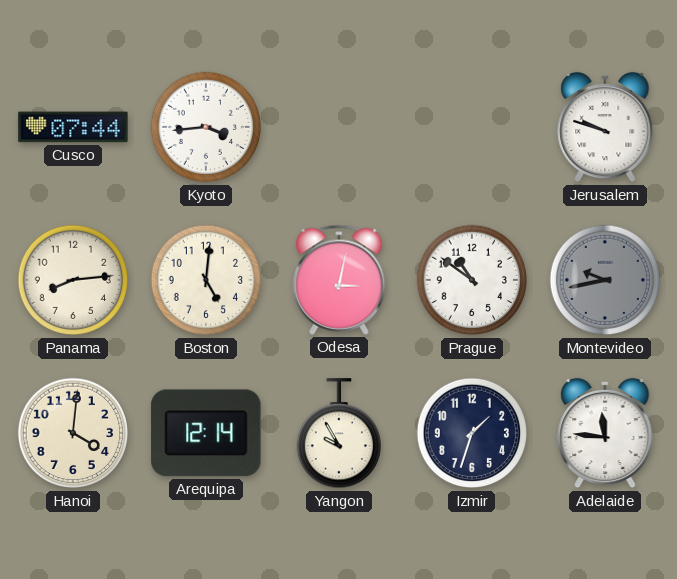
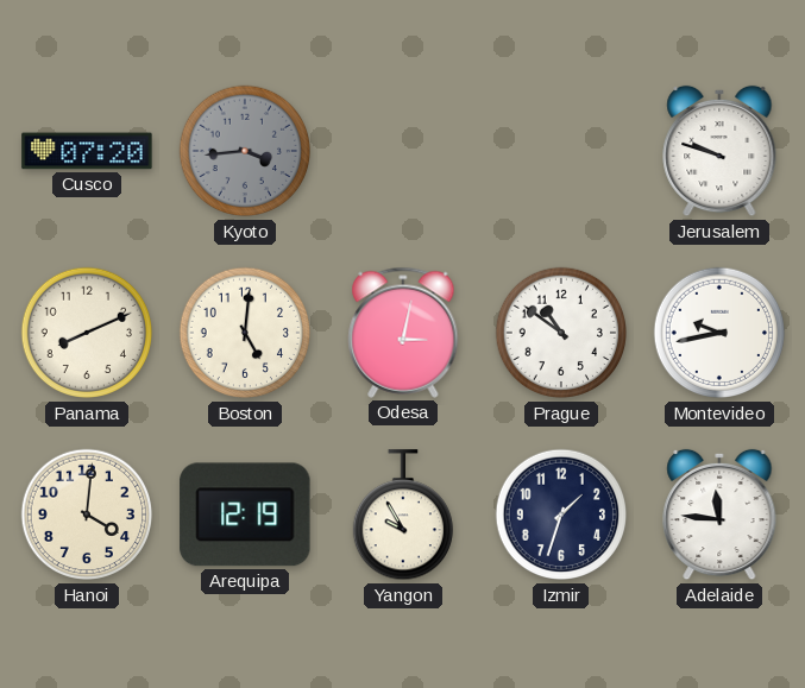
Cusco: 07:44 -> 07:20
Kyoto dial: white -> grey
Panama: 8:14 -> 8:11
Montevideo dial: grey -> white
Arequipa: 12:14 -> 12:19
